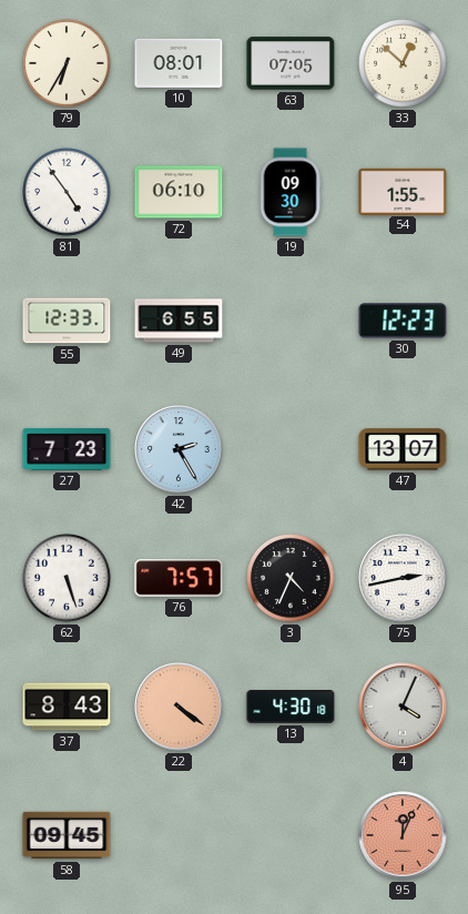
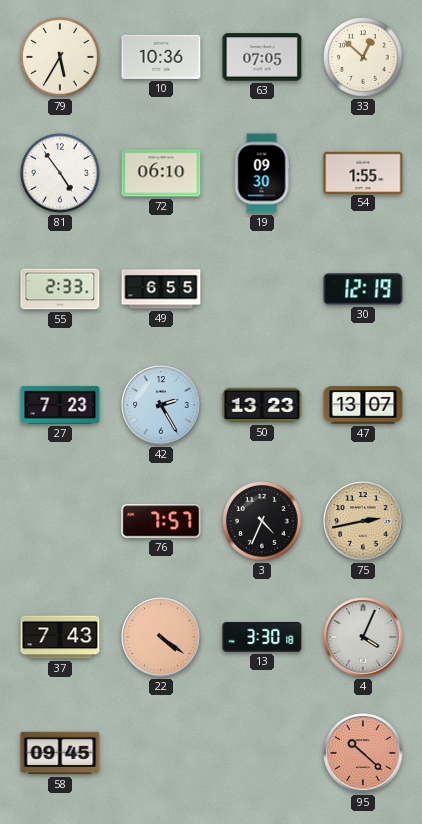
79: 6:35 -> 5:35
10: 08:01 -> 10:36
55: 12:33 -> 2:33
30: 12:23 -> 12:19
50: none -> 13:23
62: 5:27 -> none
75 dial: white -> champagne
37: 8:43 -> 7:43
13: 4:30 -> 3:30
95: 12:04 -> 10:22
